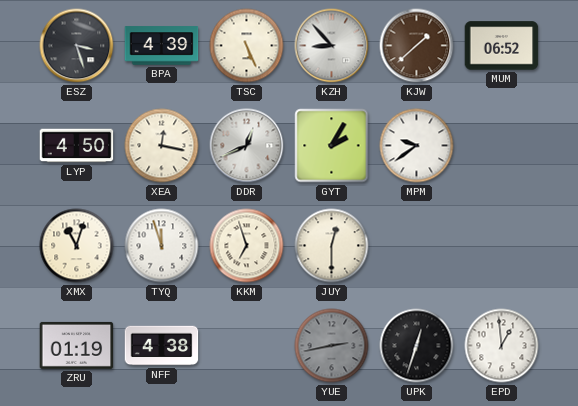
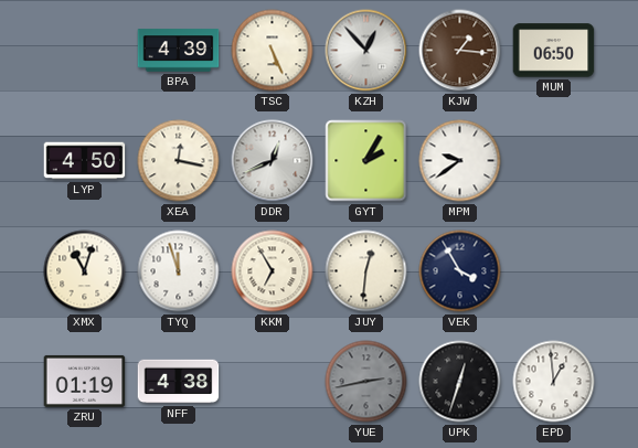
ESZ: 3:27 -> none
KZH: 8:53 -> 12:53
KJW: 1:38 -> 1:16
MUM: 06:52 -> 06:50
KKM: 6:57 -> 6:55
JUY: 12:30 -> 12:31
VEK: none -> 3:55
